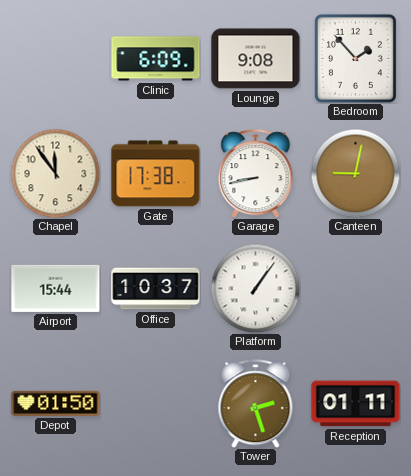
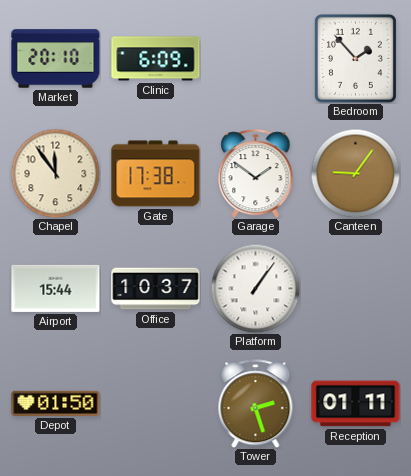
Market: none -> 20:10
Lounge: 9:08 -> none
Garage: 8:43 -> 1:51
Canteen: 9:02 -> 9:06
